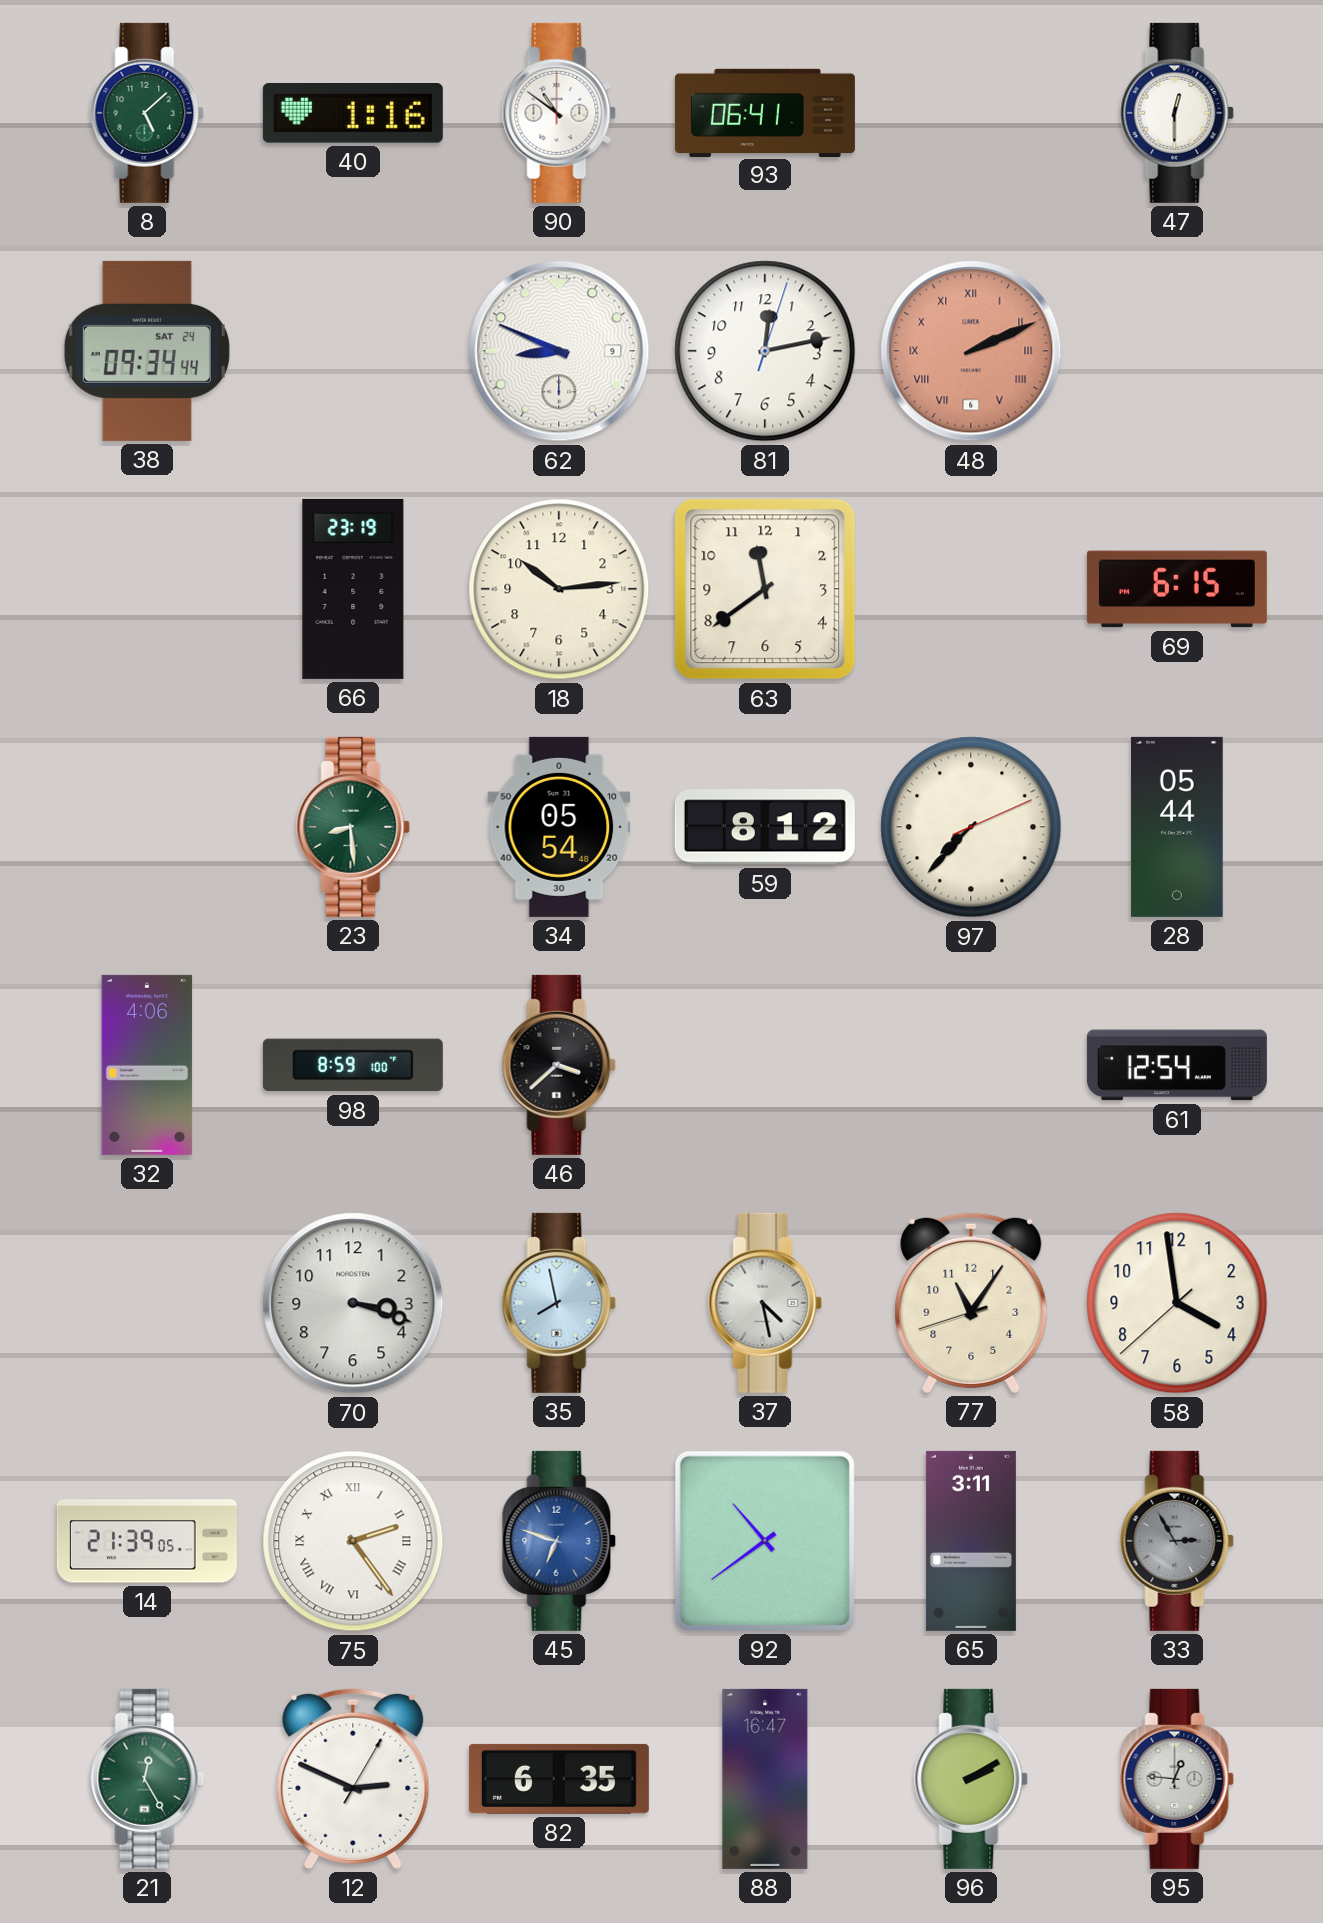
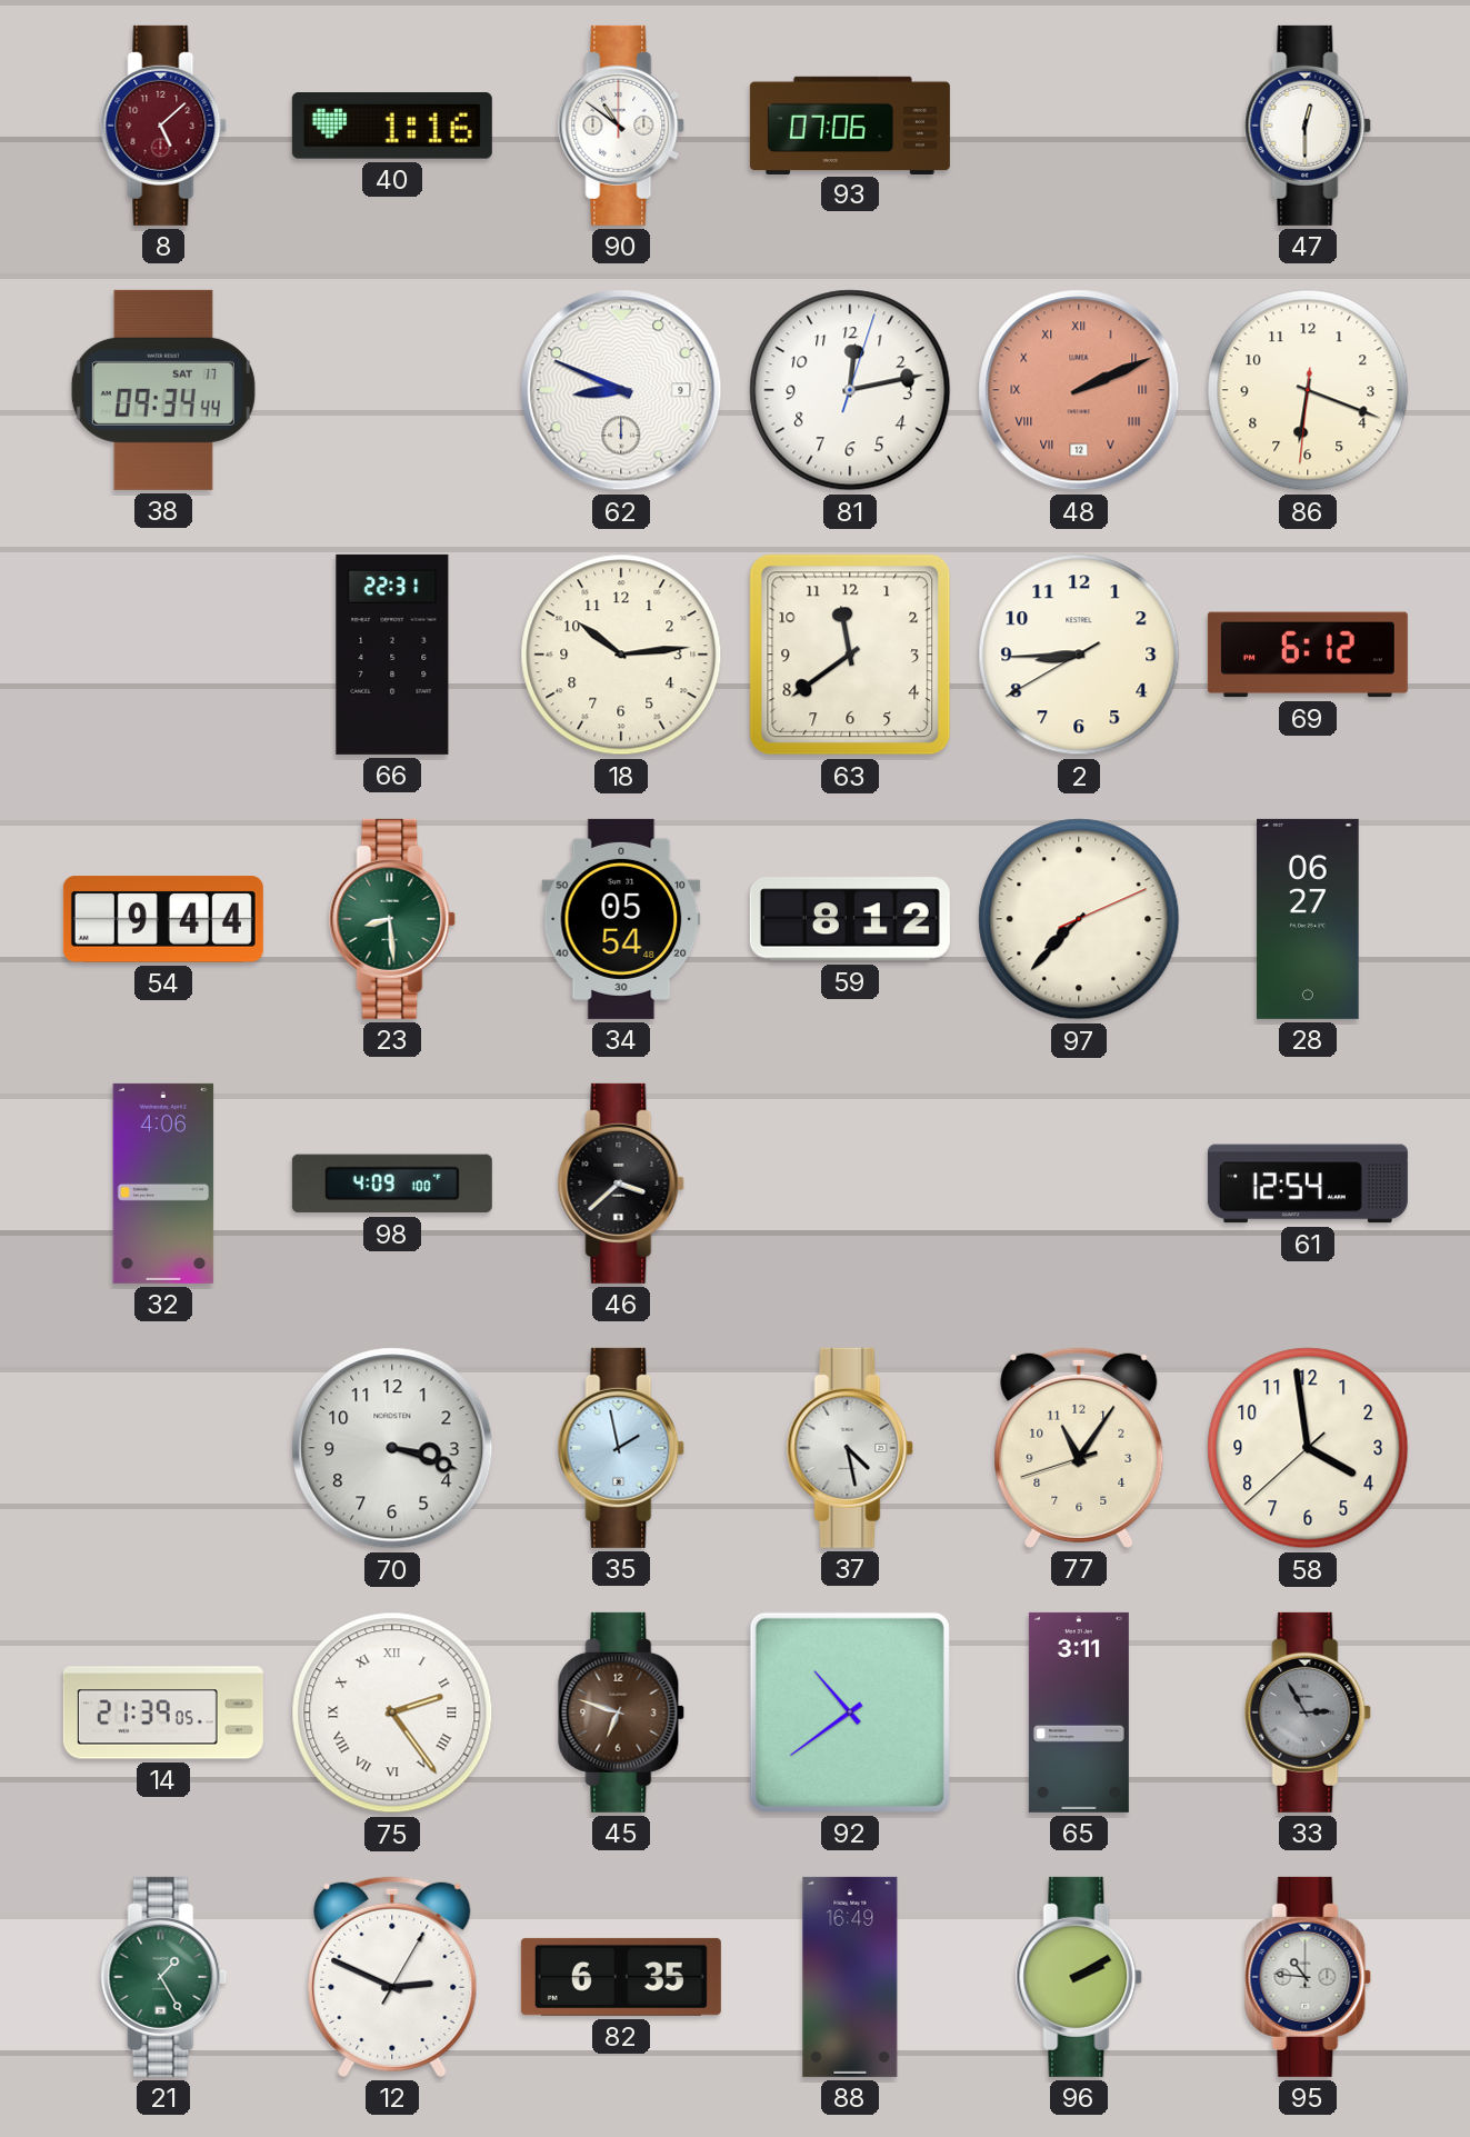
8 dial: green -> burgundy
93: 06:41 -> 07:06
38 date: SAT 24 -> SAT 17
48 date: 6 -> 12
86: none -> 6:18
66: 23:19 -> 22:31
2: none -> 8:44
69: 6:15 -> 6:12
54: none -> 9:44
28: 05:44 -> 06:27
98: 8:59 -> 4:09
35: 7:58 -> 1:58
45 dial: blue -> brown
21: 12:25 -> 1:25
88: 16:47 -> 16:49
95: 12:46 -> 10:46
